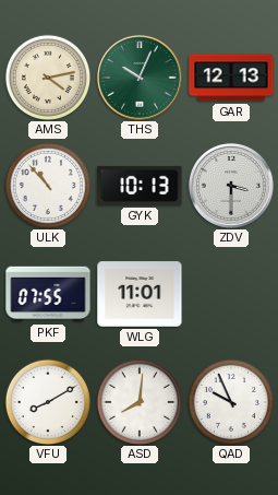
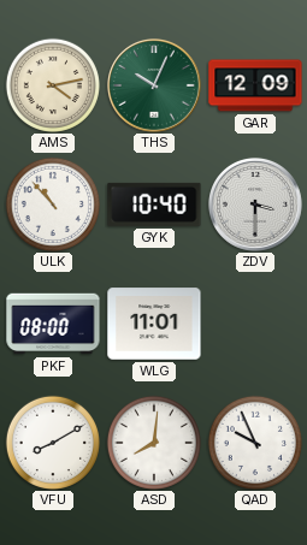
GAR: 12:13 -> 12:09
GYK: 10:13 -> 10:40
PKF: 07:55 -> 08:00
